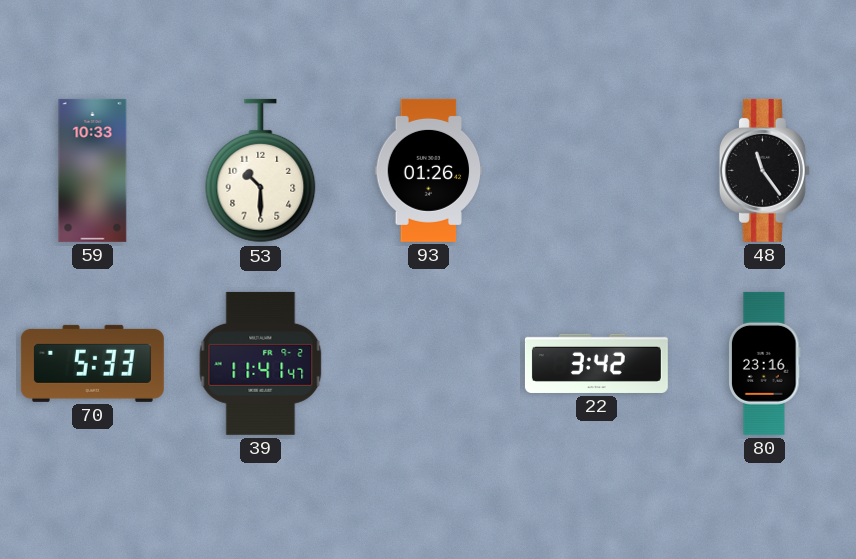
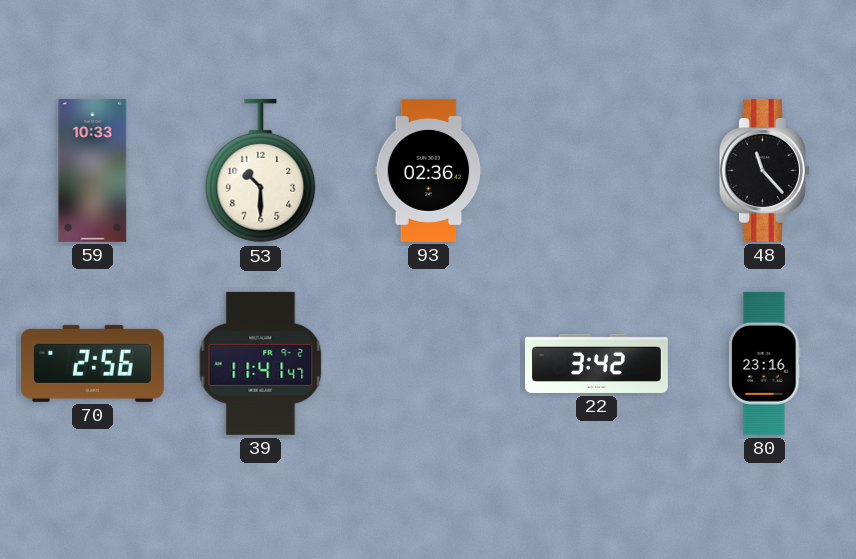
93: 01:26 -> 02:36
48: 11:24 -> 11:23
70: 5:33 -> 2:56
